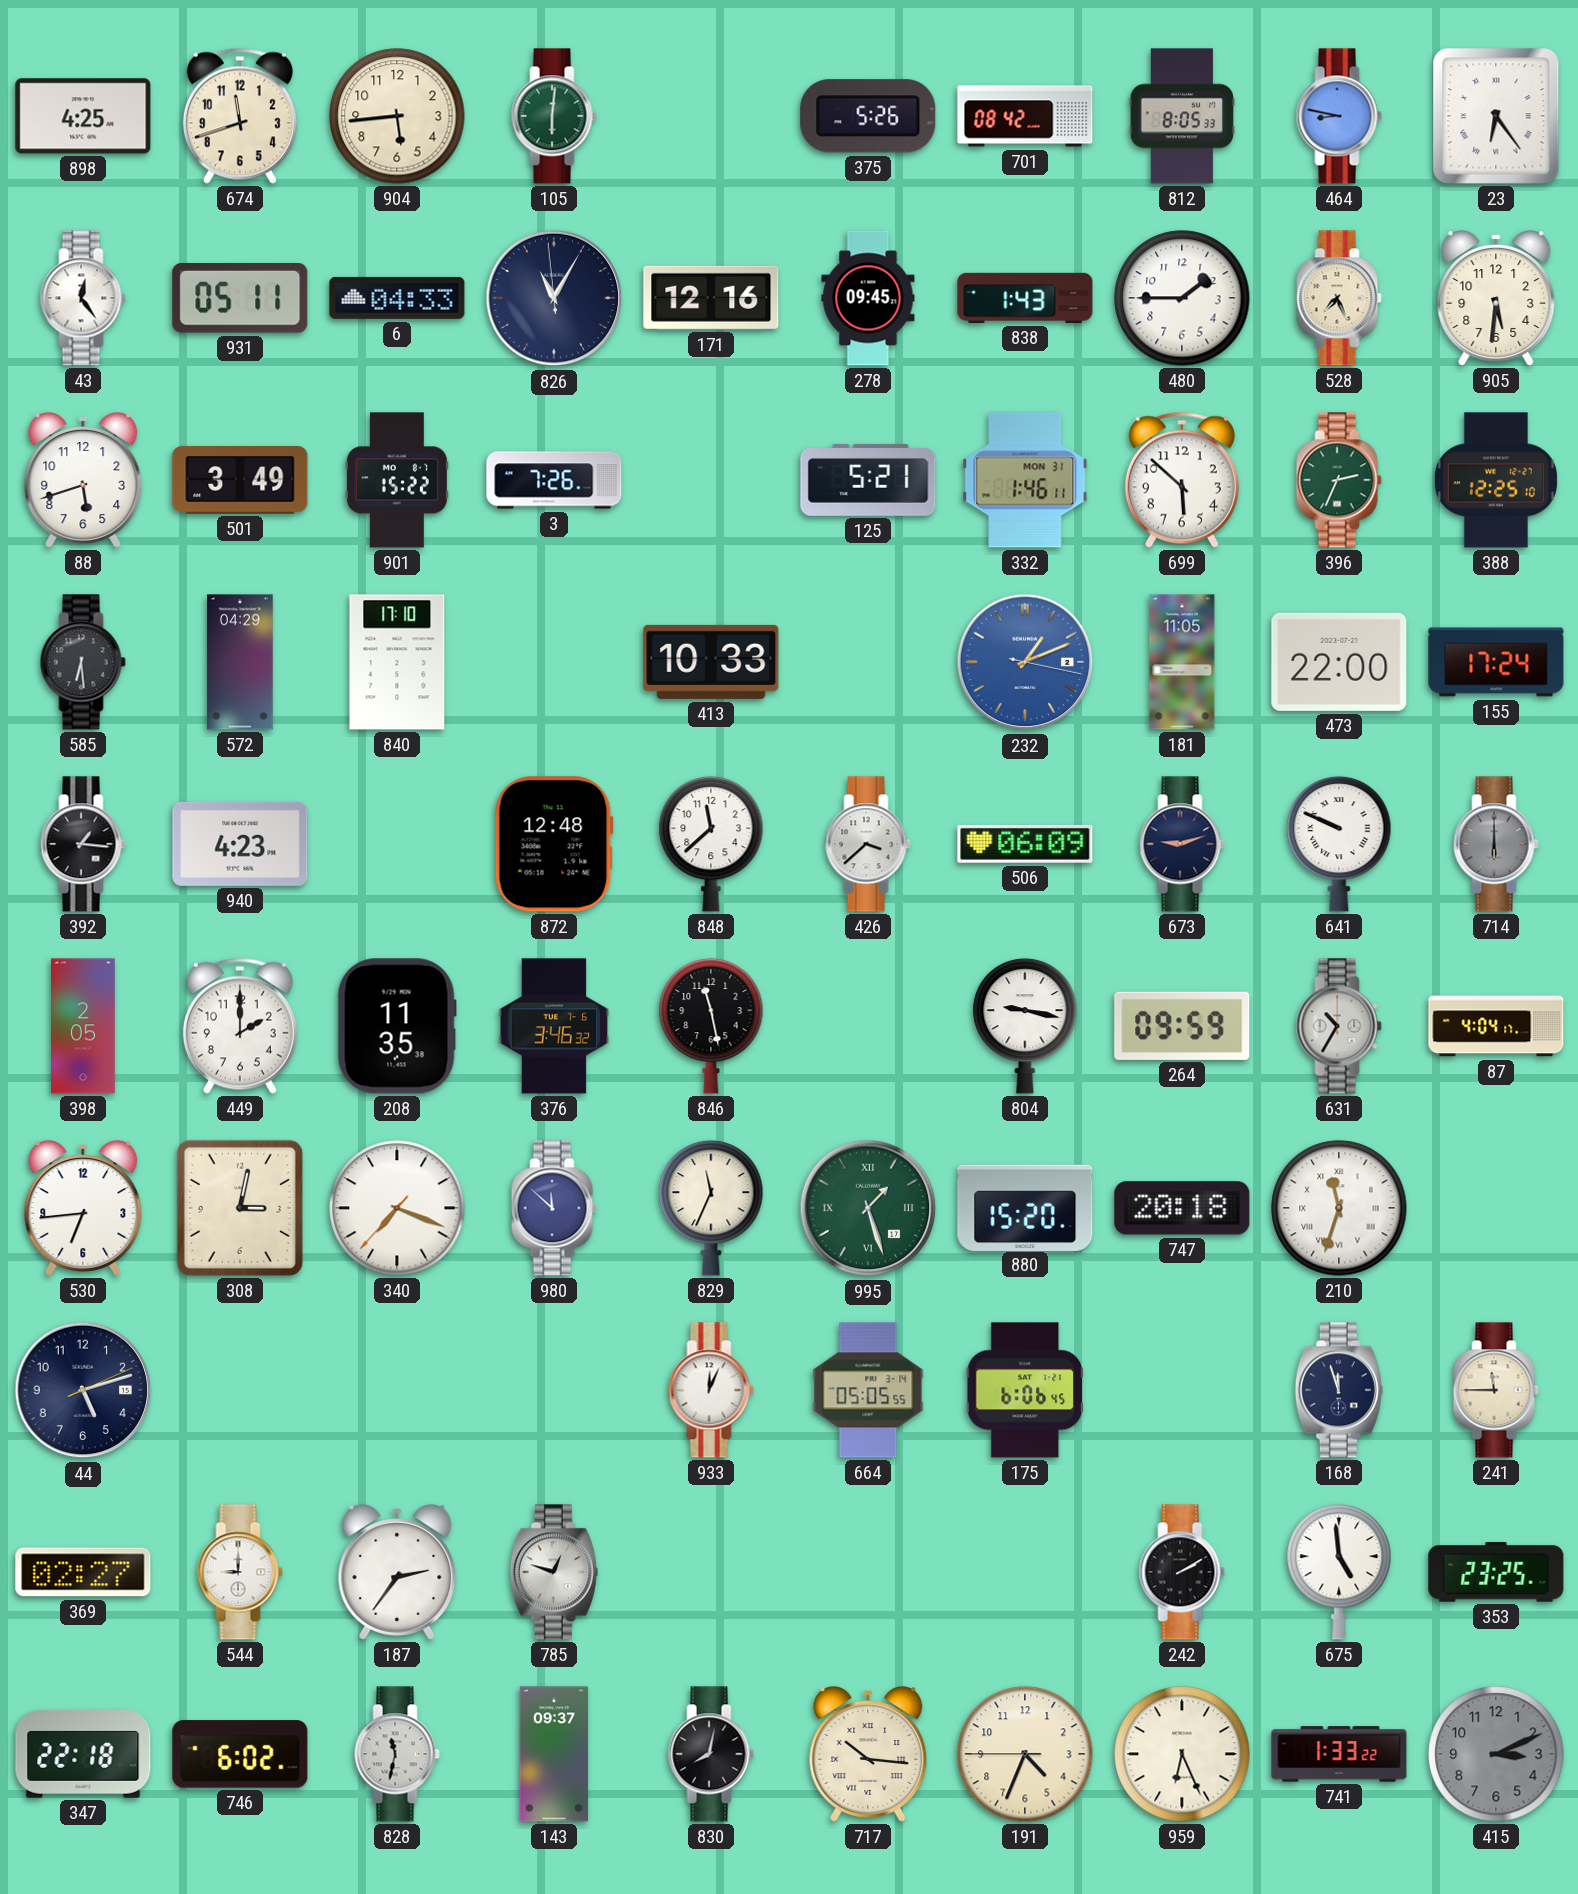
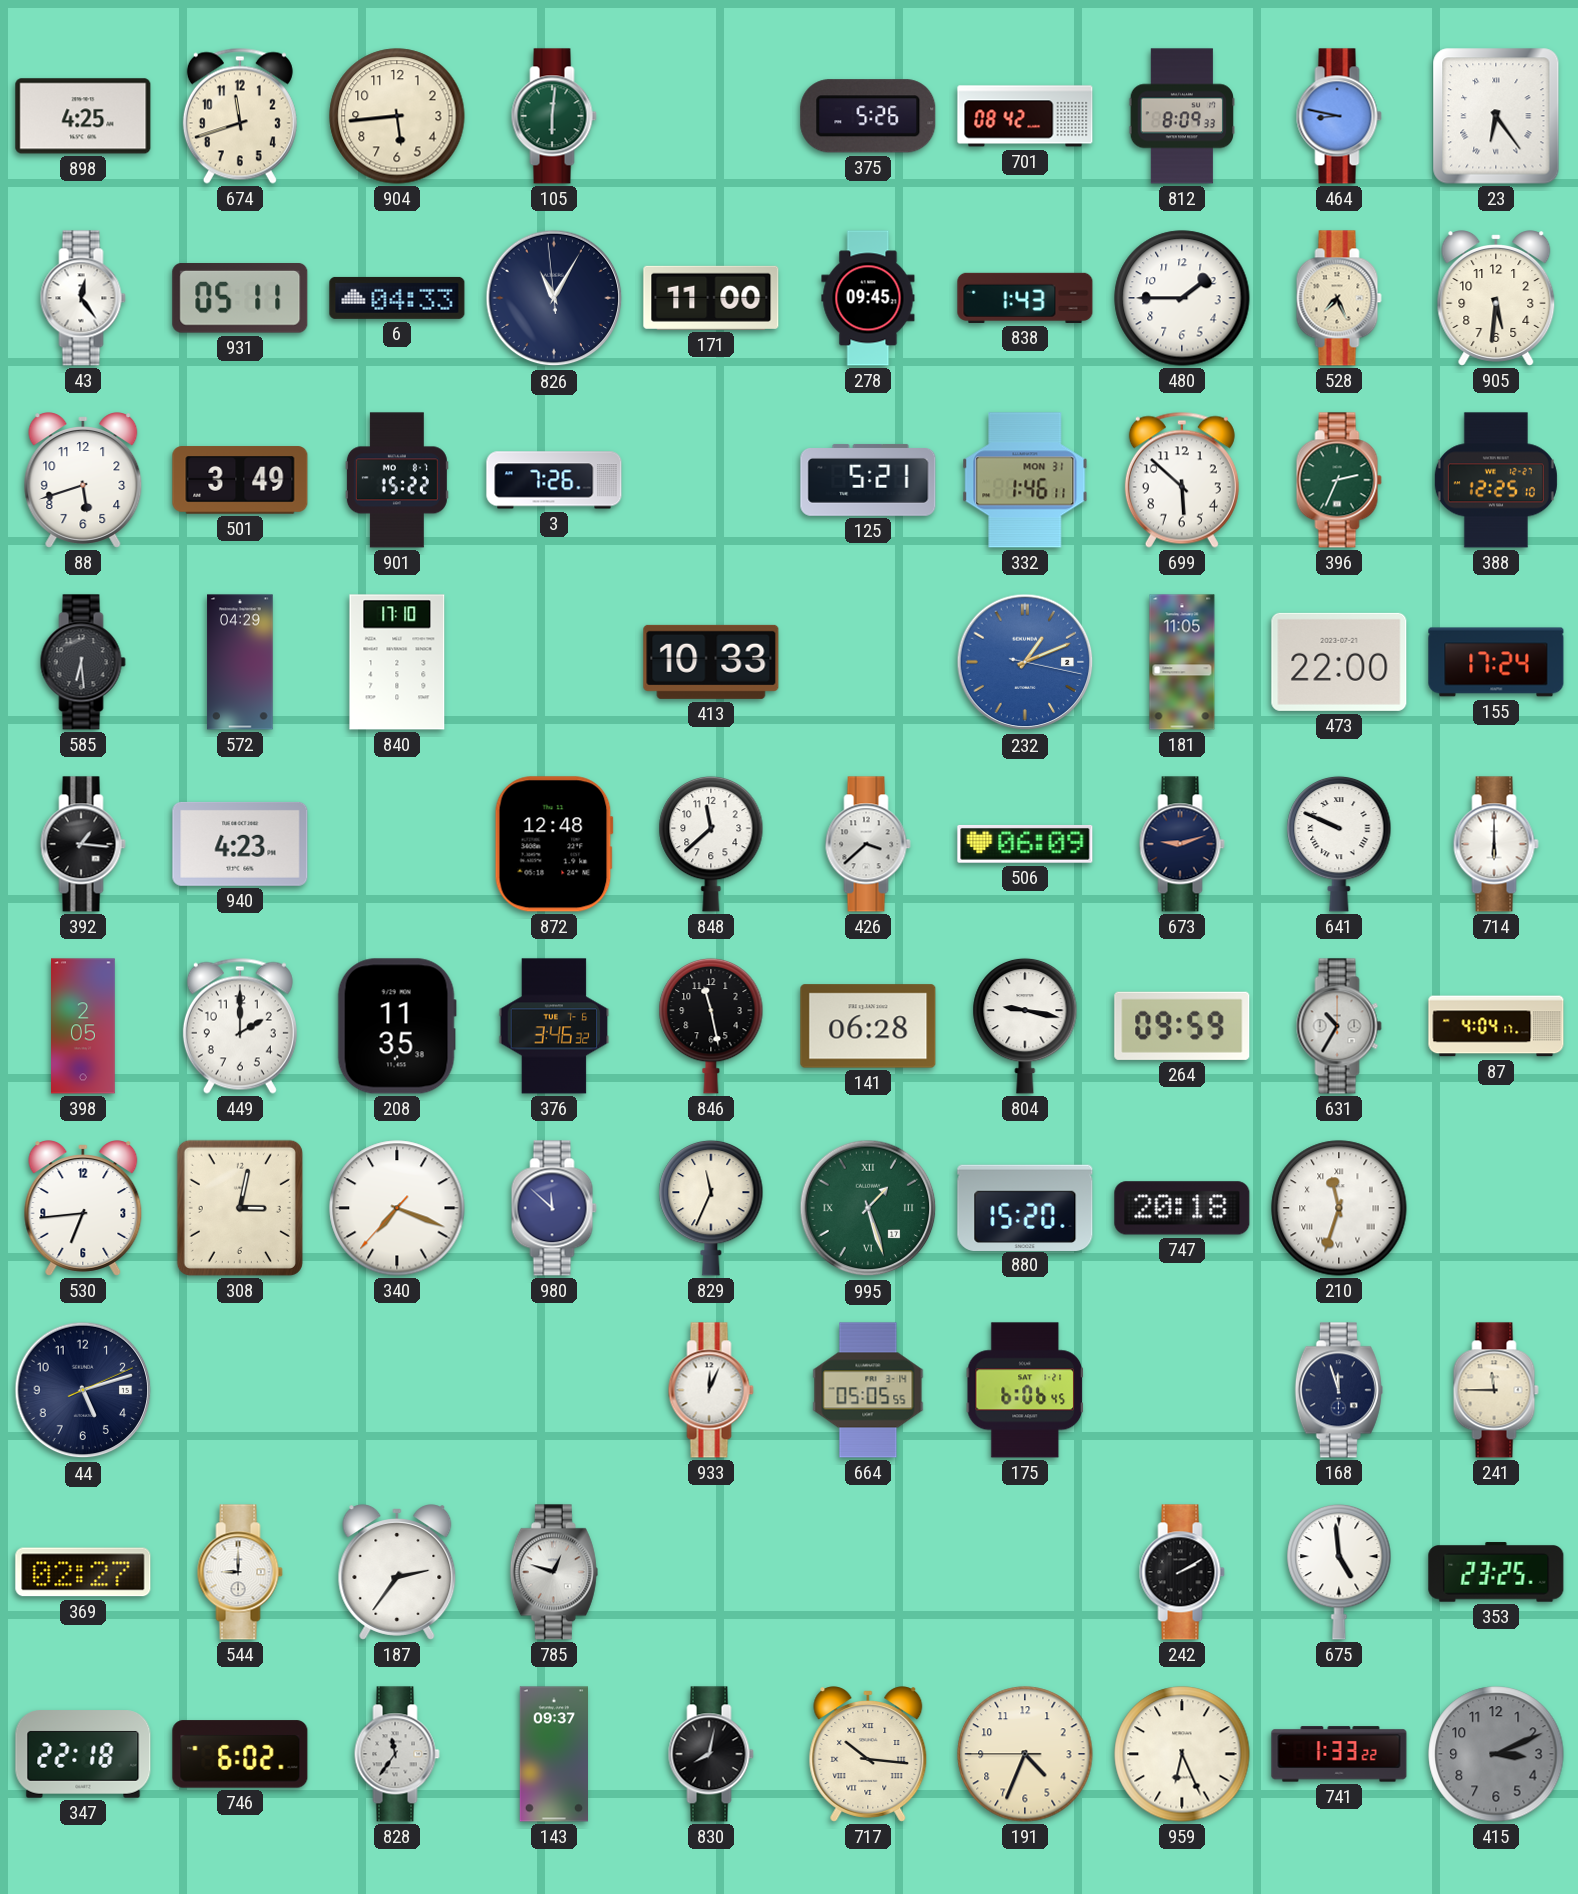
812: 8:05 -> 8:09
171: 12:16 -> 11:00
714 dial: grey -> white
141: none -> 06:28
828: 11:32 -> 11:36
